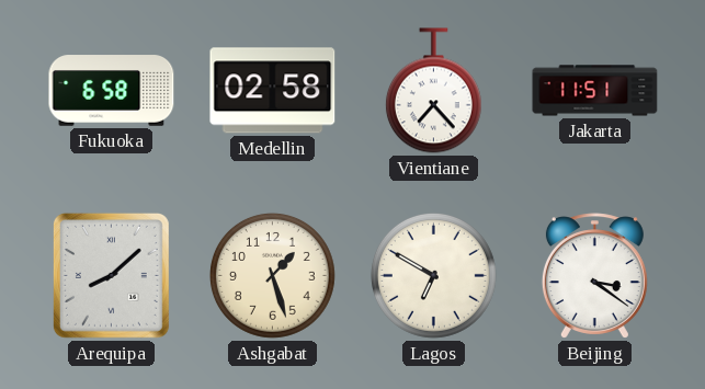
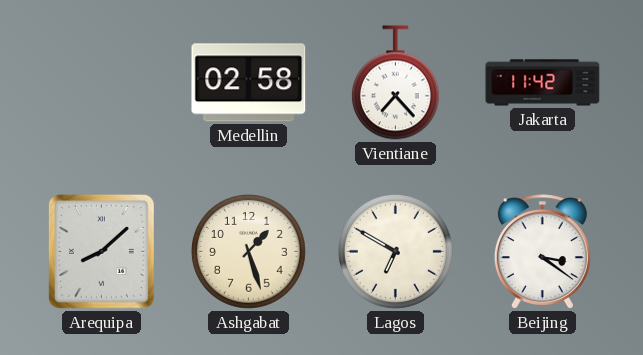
Fukuoka: 6:58 -> none
Jakarta: 11:51 -> 11:42
